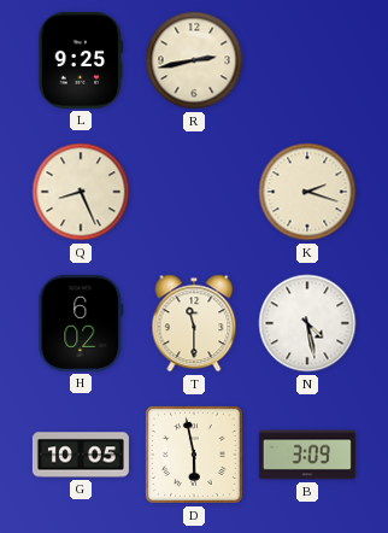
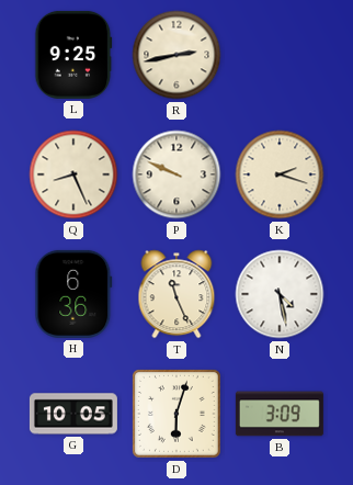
P: none -> 9:49
H: 6:02 -> 6:36
T: 11:30 -> 11:26
D: 5:58 -> 6:03
